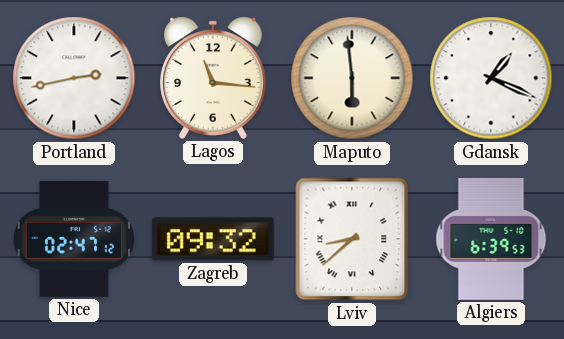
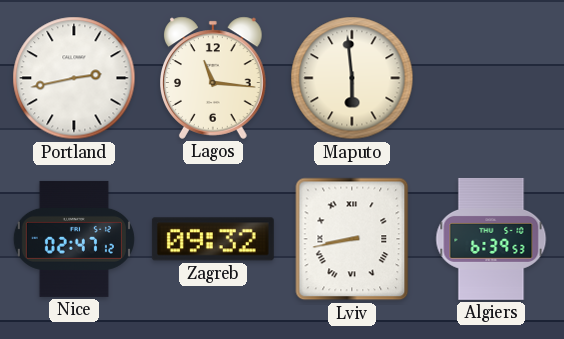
Gdansk: 1:19 -> none
Lviv: 8:38 -> 8:43
